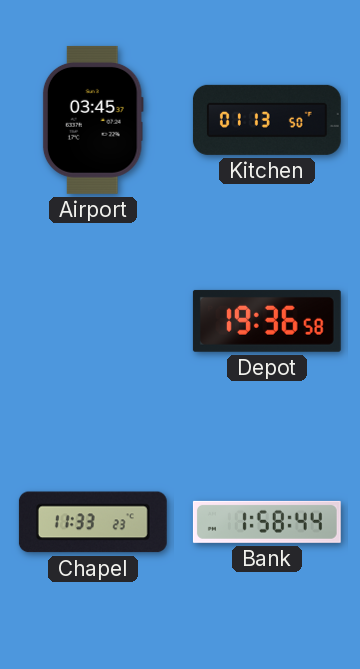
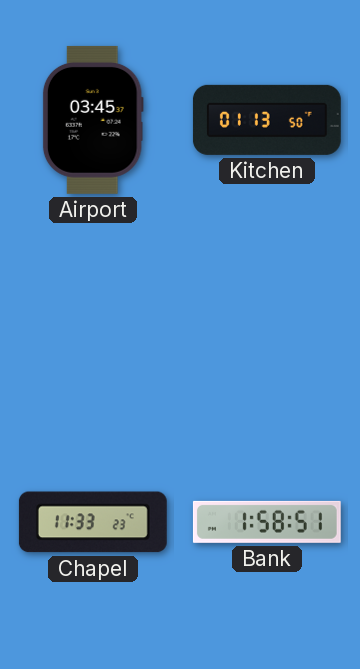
Depot: 19:36 -> none
Bank: 1:58:44 -> 1:58:51
